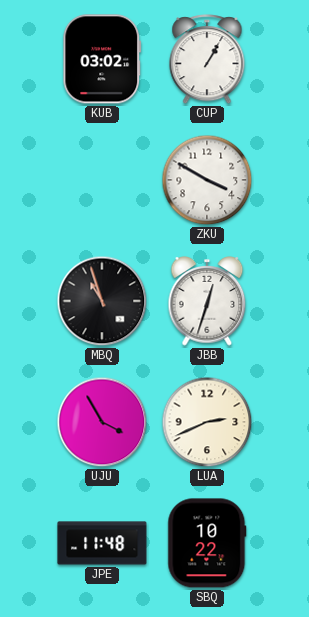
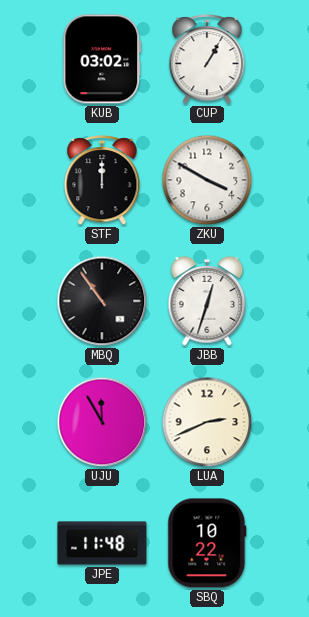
STF: none -> 12:00
MBQ: 10:57 -> 10:54
UJU: 3:55 -> 11:55
